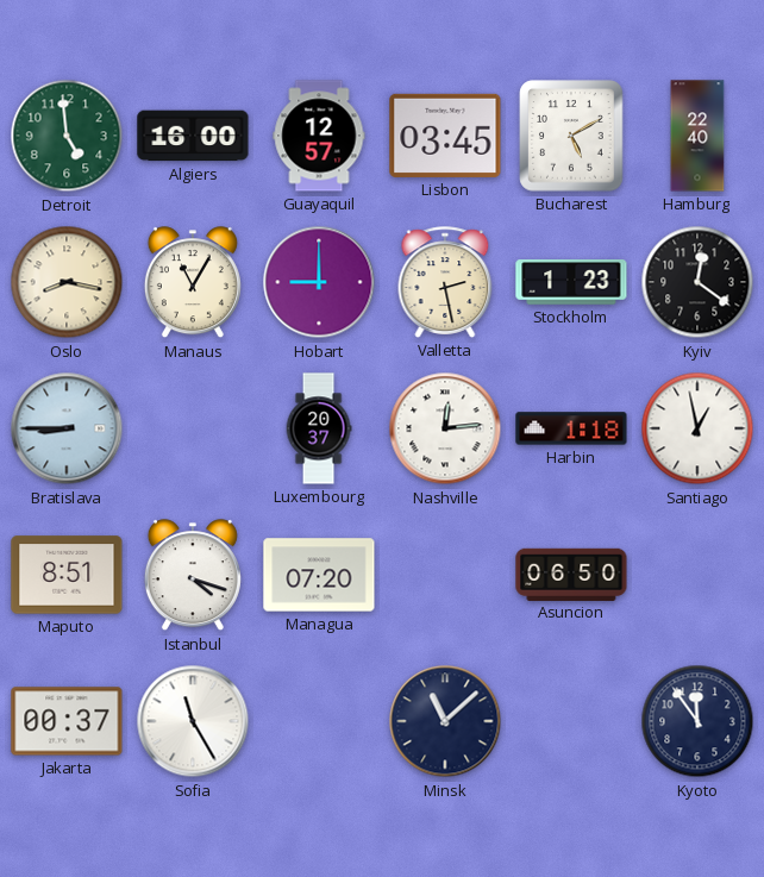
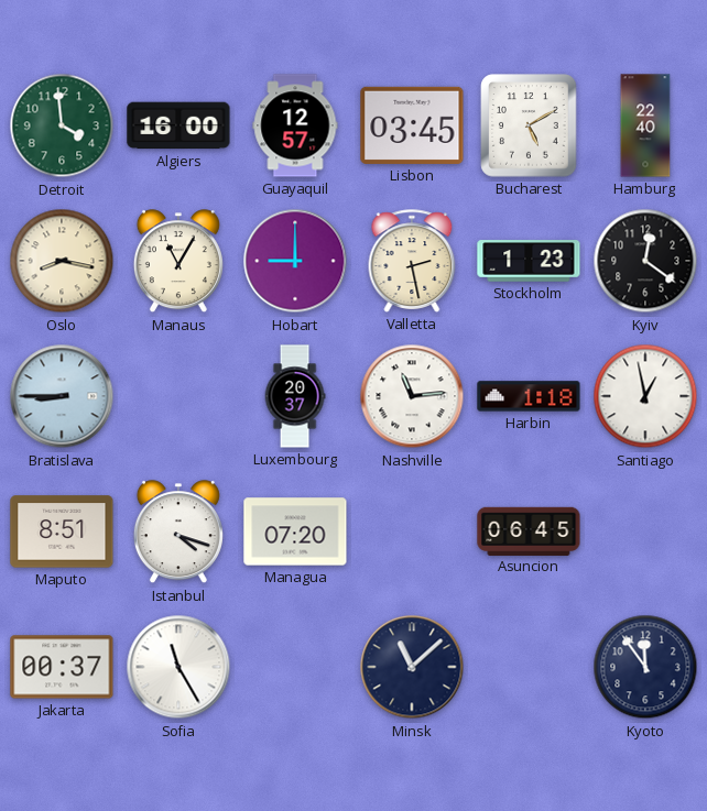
Detroit: 4:59 -> 3:59
Nashville: 12:14 -> 11:14
Asuncion: 06:50 -> 06:45
